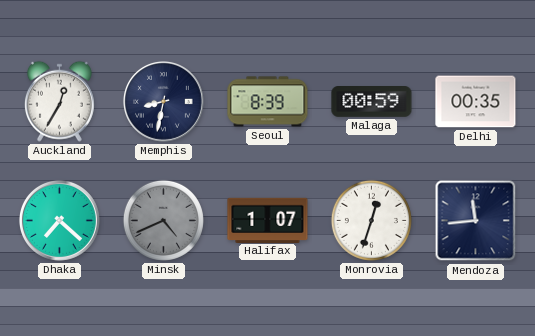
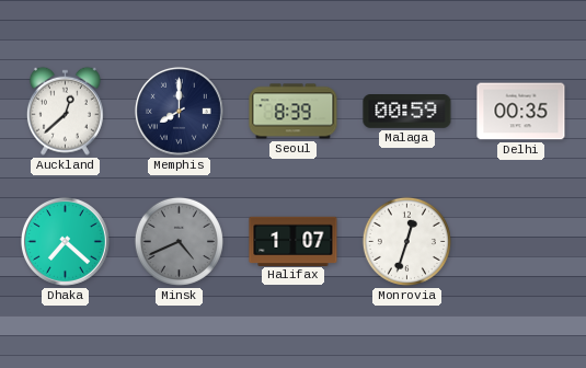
Auckland: 12:35 -> 12:38
Memphis: 8:32 -> 8:00
Mendoza: 11:44 -> none
